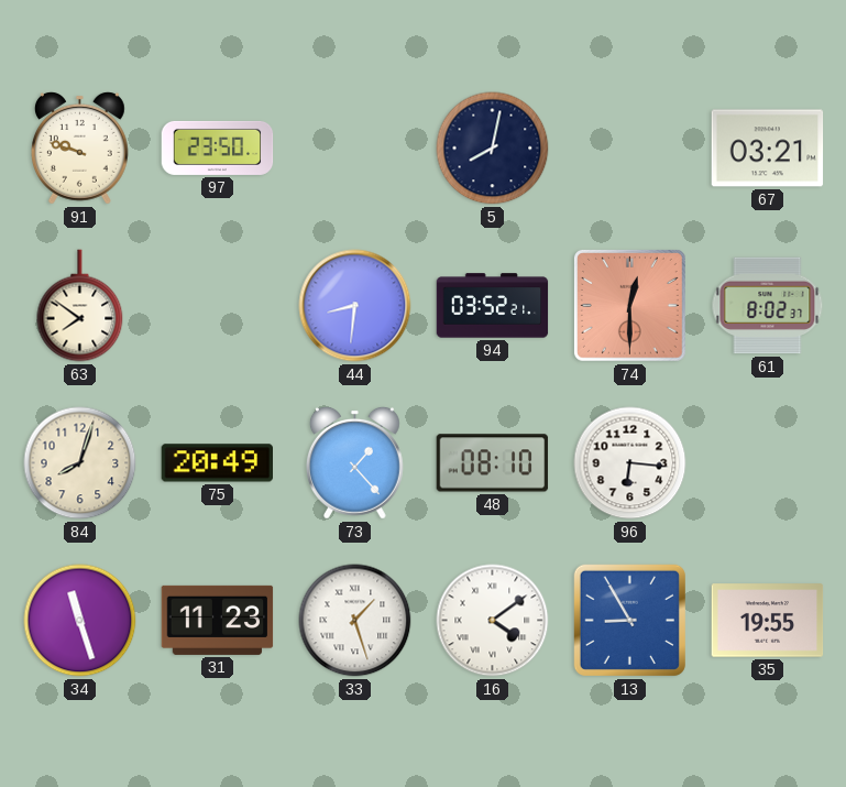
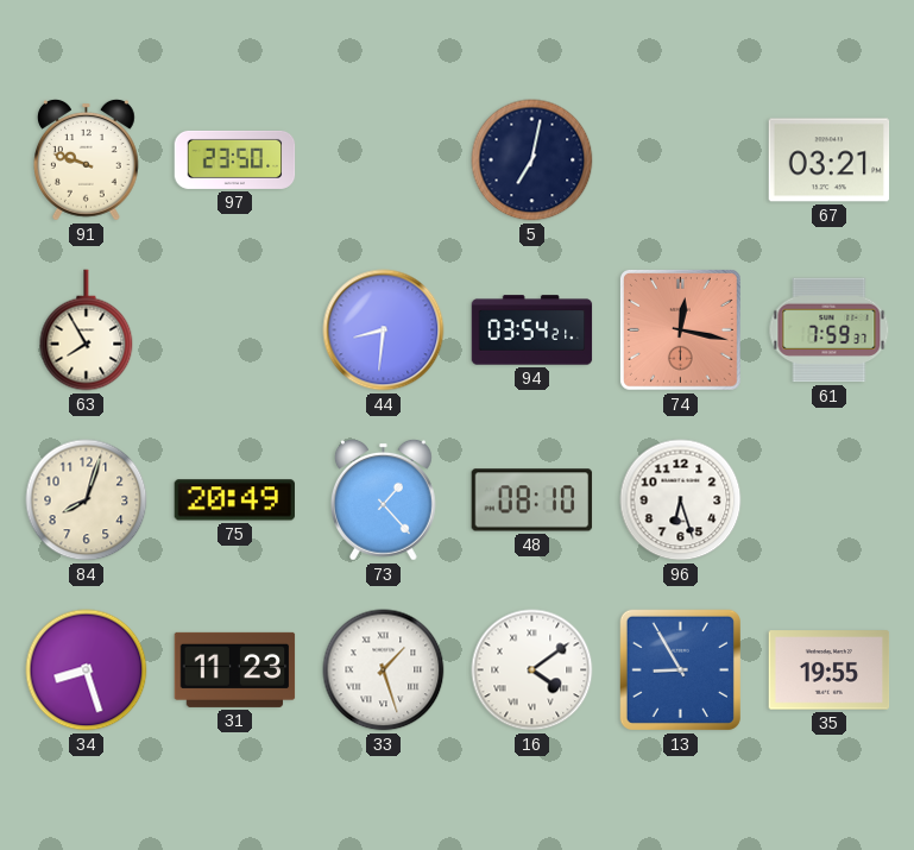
5: 8:02 -> 7:02
63: 7:51 -> 7:55
94: 03:52 -> 03:54
74: 12:30 -> 12:17
61: 8:02 -> 7:59
96: 6:16 -> 6:27
34: 11:27 -> 8:27
